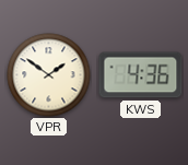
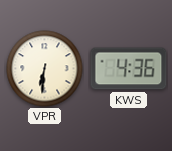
VPR: 1:51 -> 6:31
